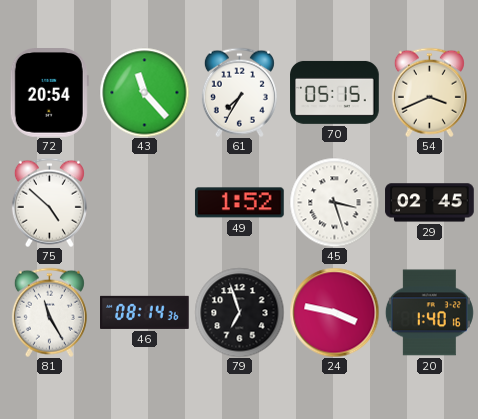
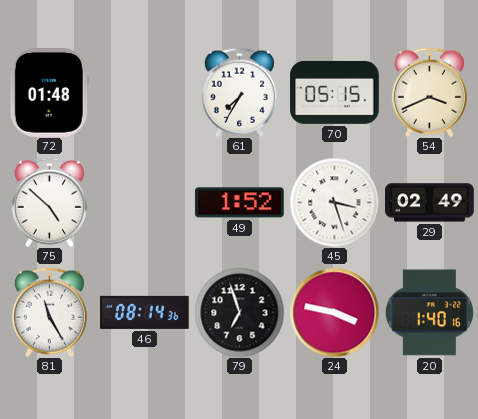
72: 20:54 -> 01:48
43: 11:23 -> none
29: 02:45 -> 02:49
